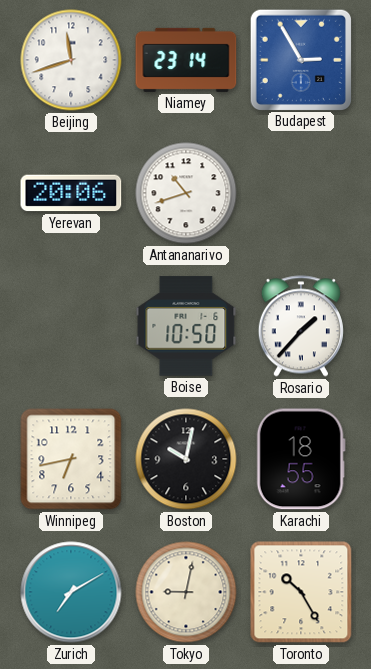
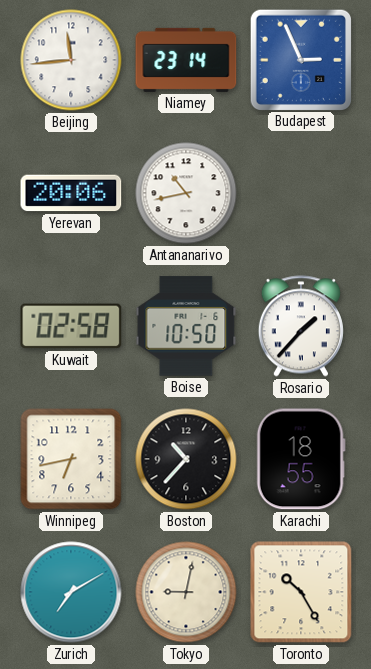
Beijing: 11:42 -> 11:44
Budapest: 2:55 -> 2:56
Antananarivo: 10:42 -> 10:43
Kuwait: none -> 02:58
Boston: 10:02 -> 10:37
